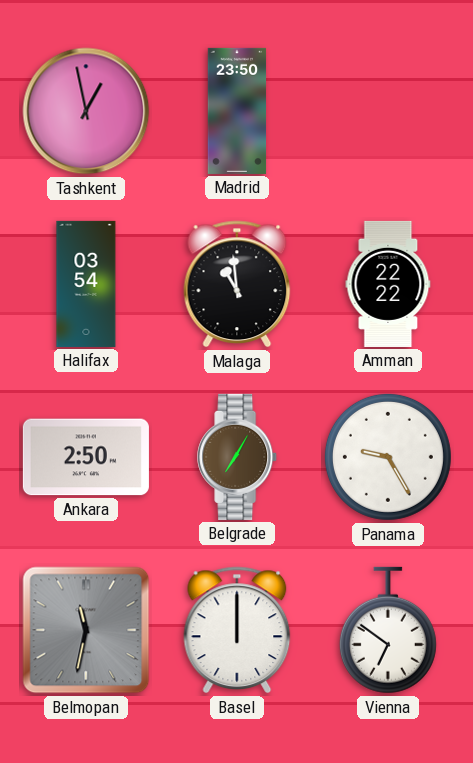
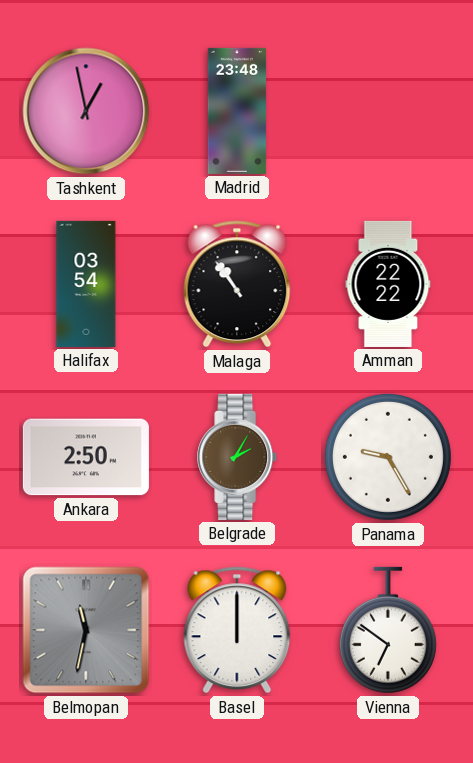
Madrid: 23:50 -> 23:48
Malaga: 10:59 -> 10:54
Belgrade: 7:05 -> 2:05
